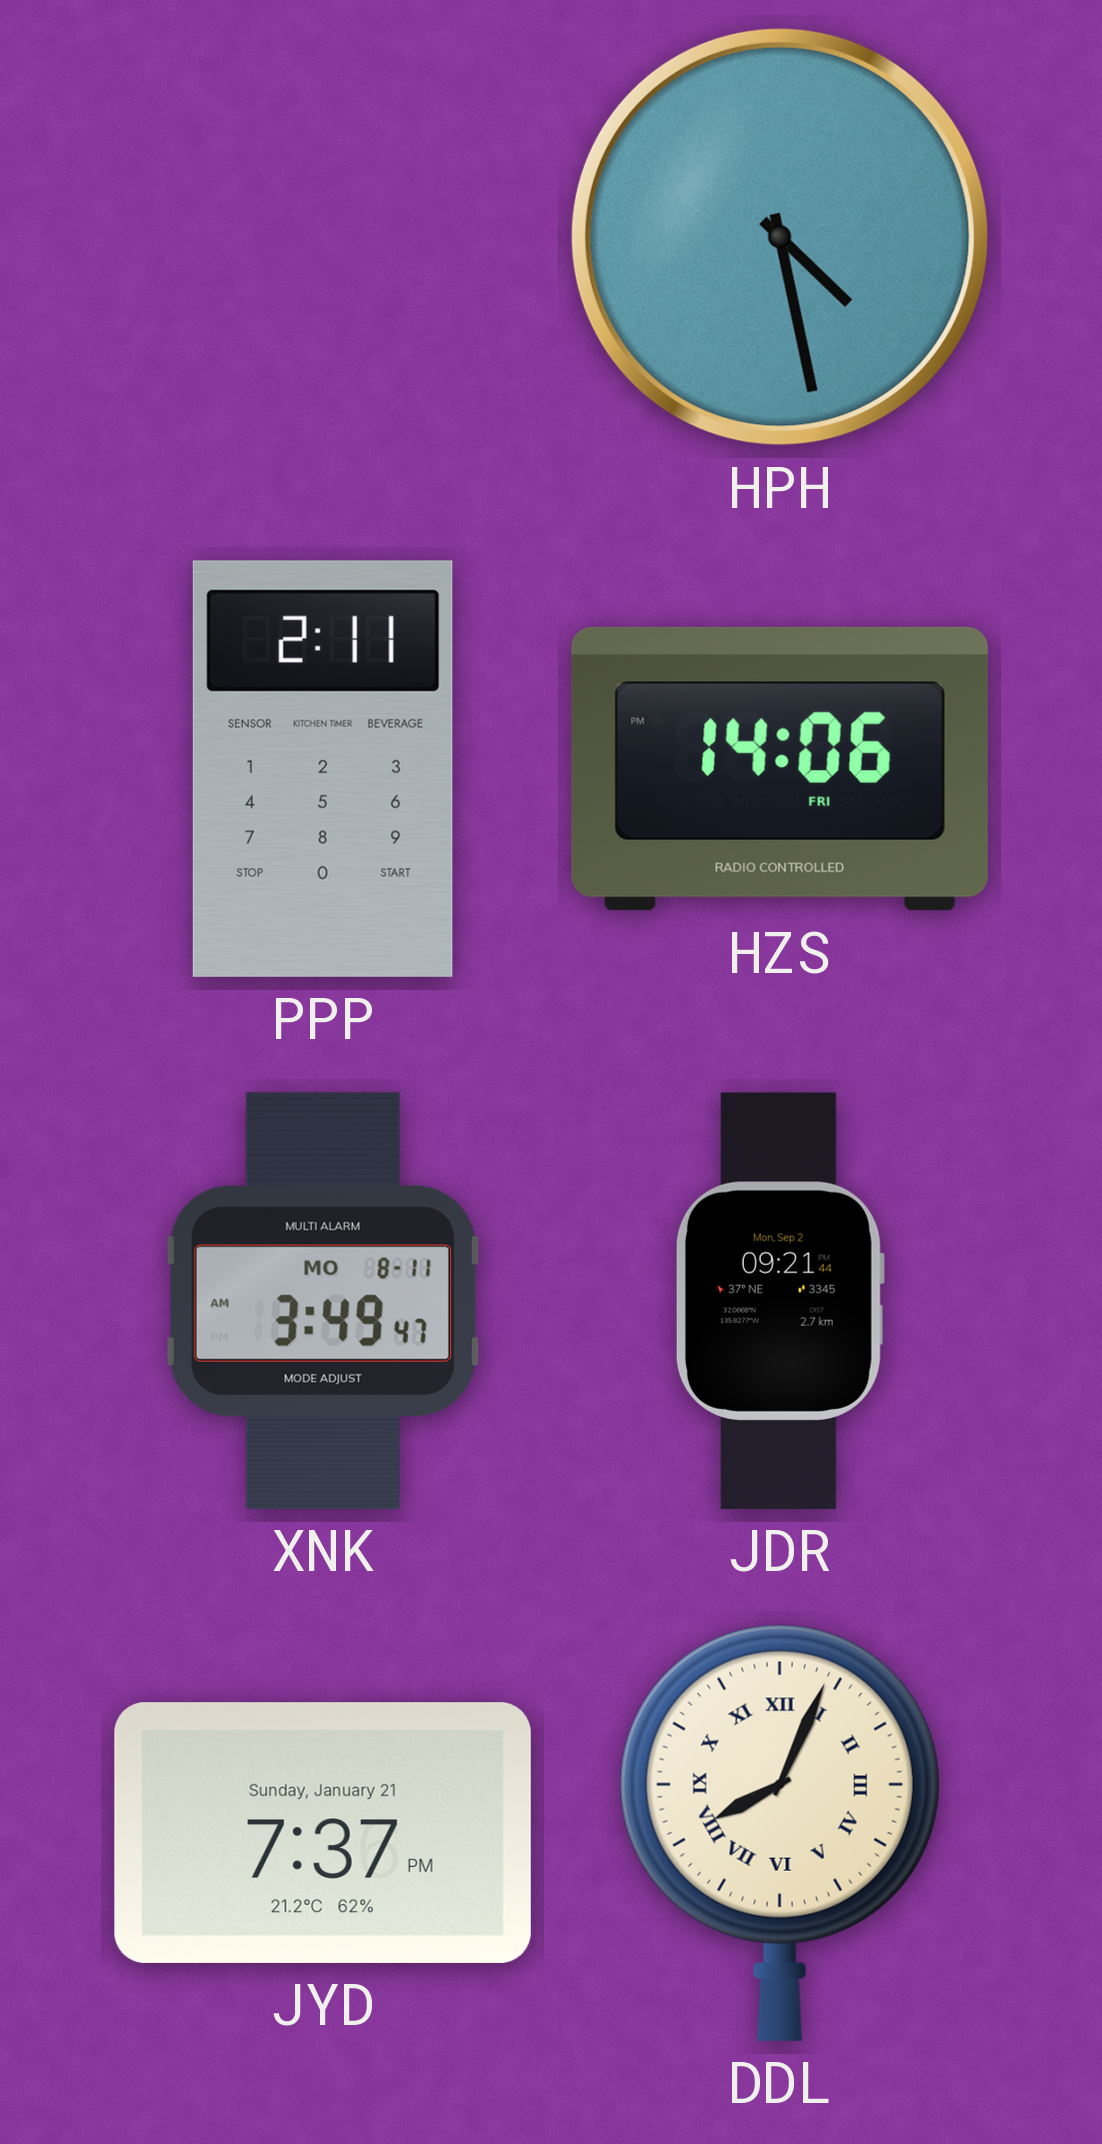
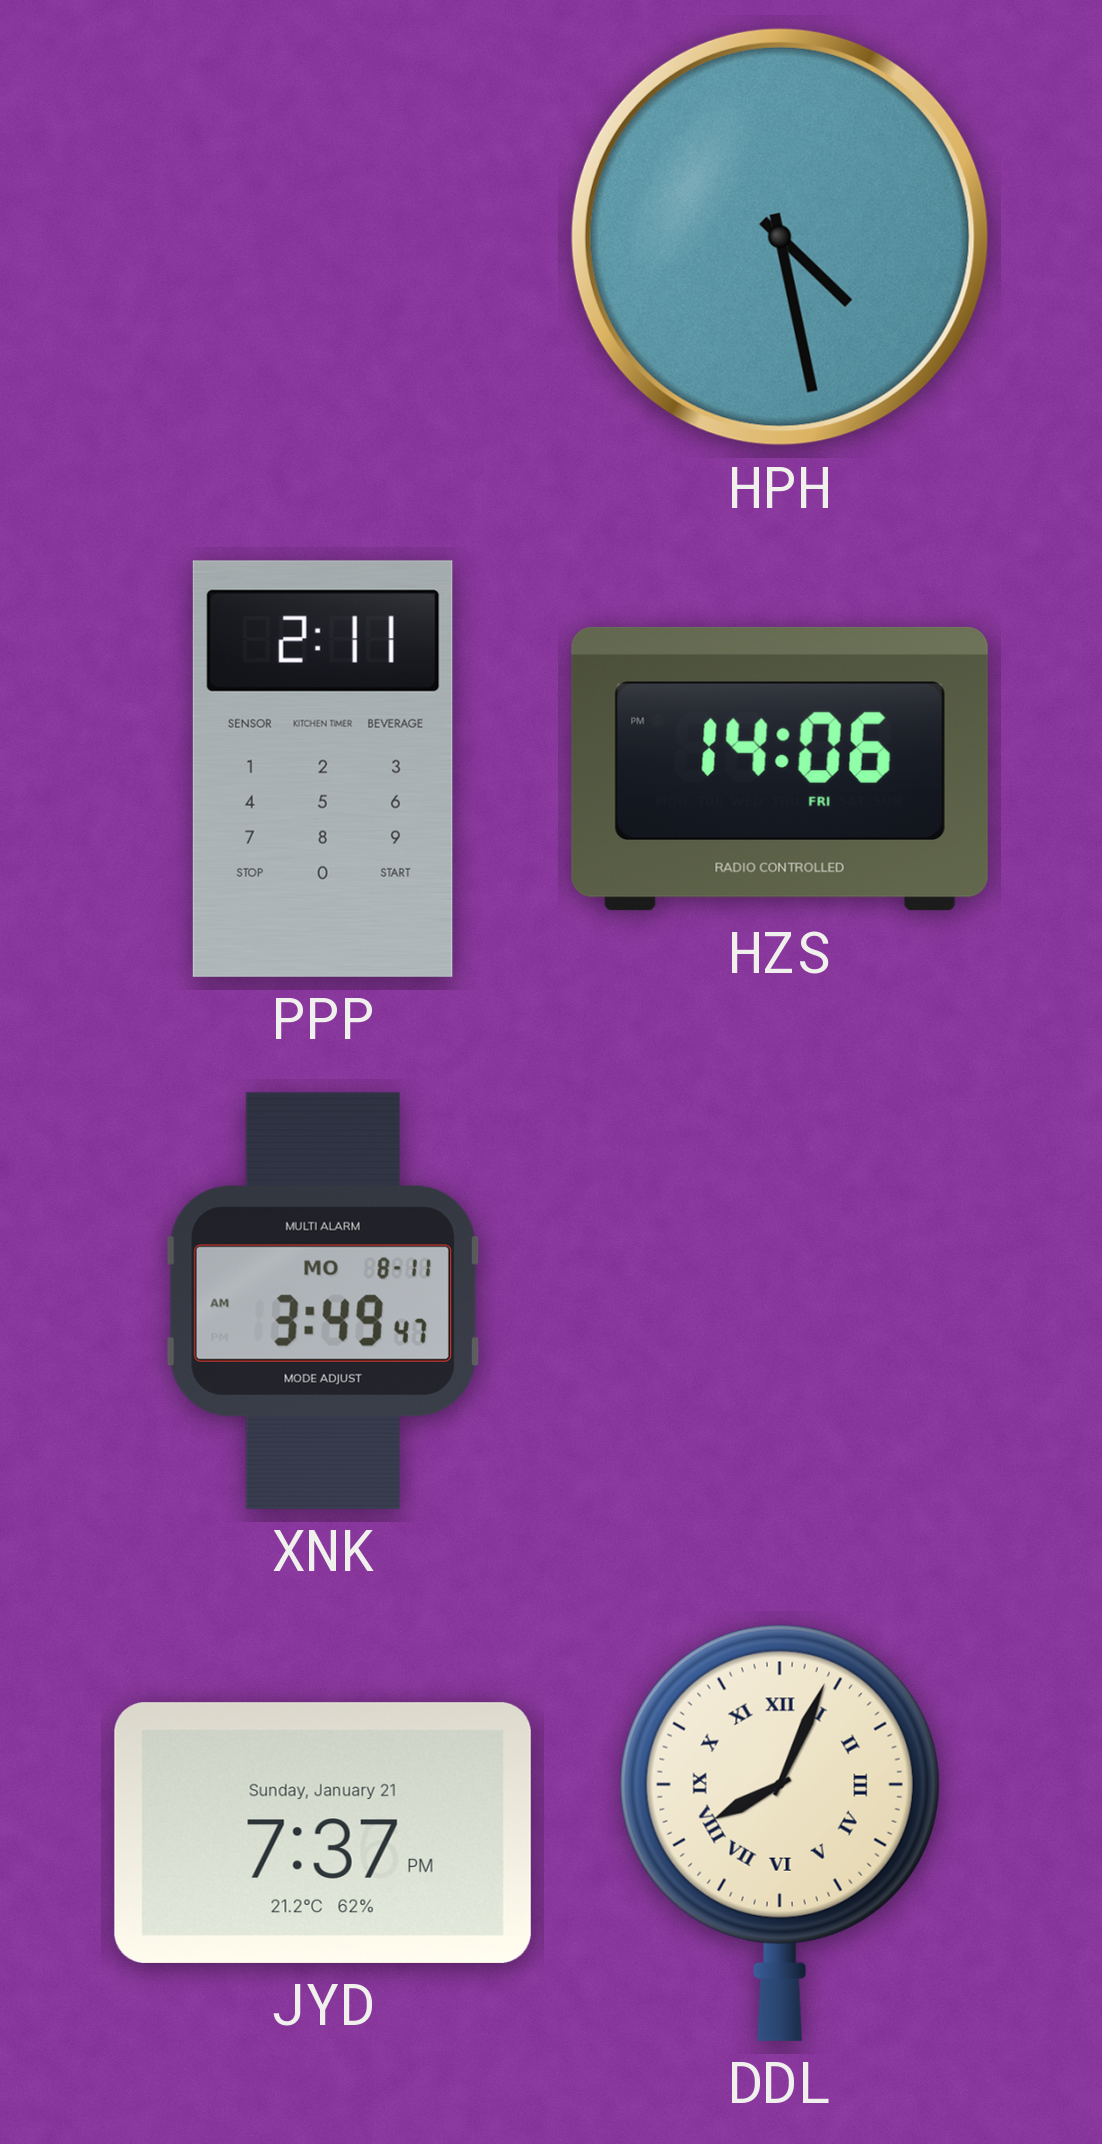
JDR: 09:21 -> none
